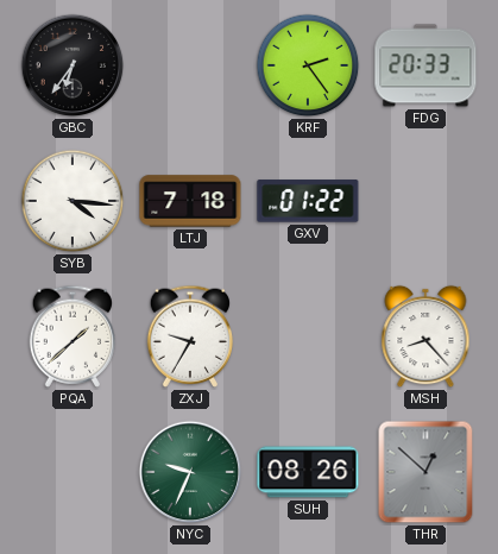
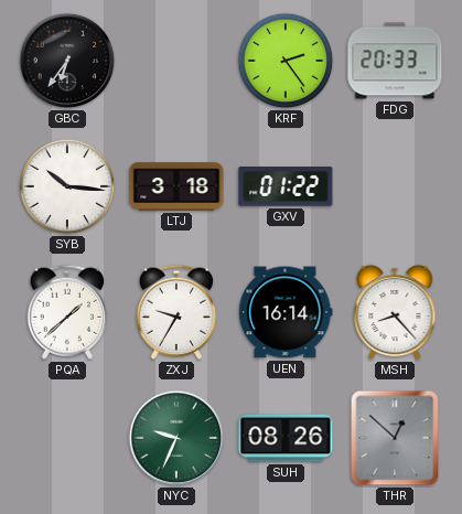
SYB: 4:16 -> 10:16
LTJ: 7:18 -> 3:18
UEN: none -> 16:14
